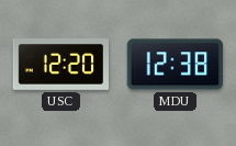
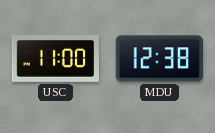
USC: 12:20 -> 11:00
